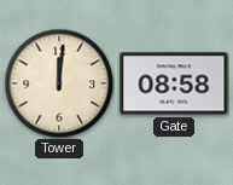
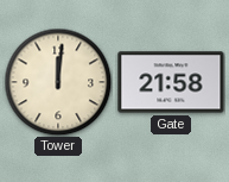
Gate: 08:58 -> 21:58
